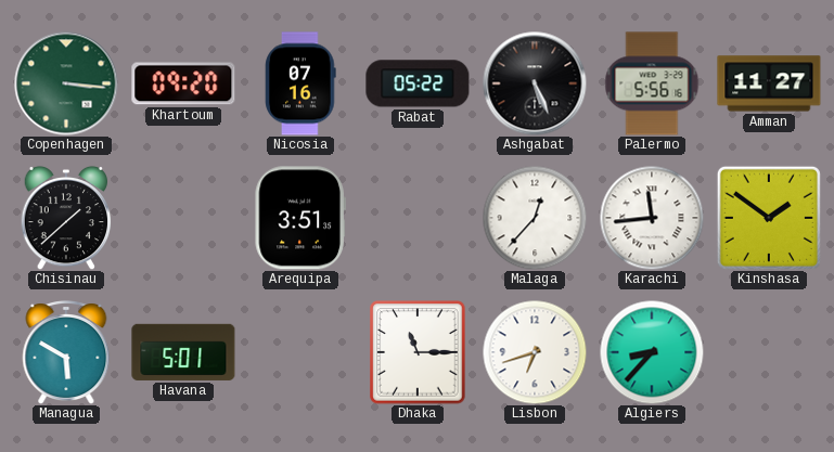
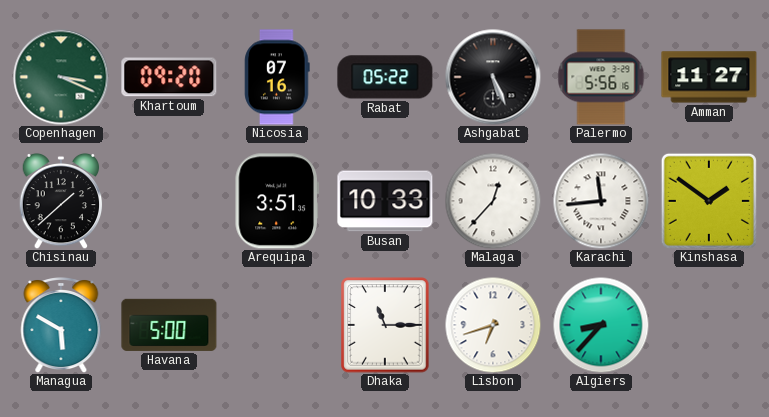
Copenhagen: 3:16 -> 3:19
Busan: none -> 10:33
Havana: 5:01 -> 5:00
